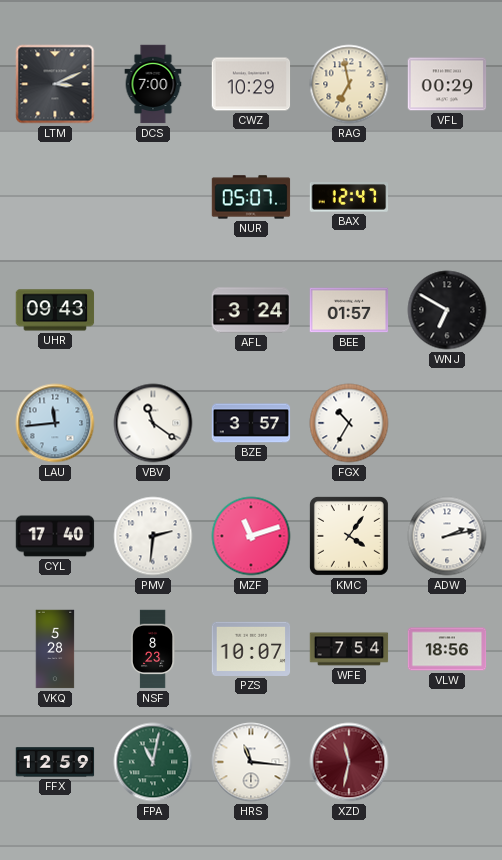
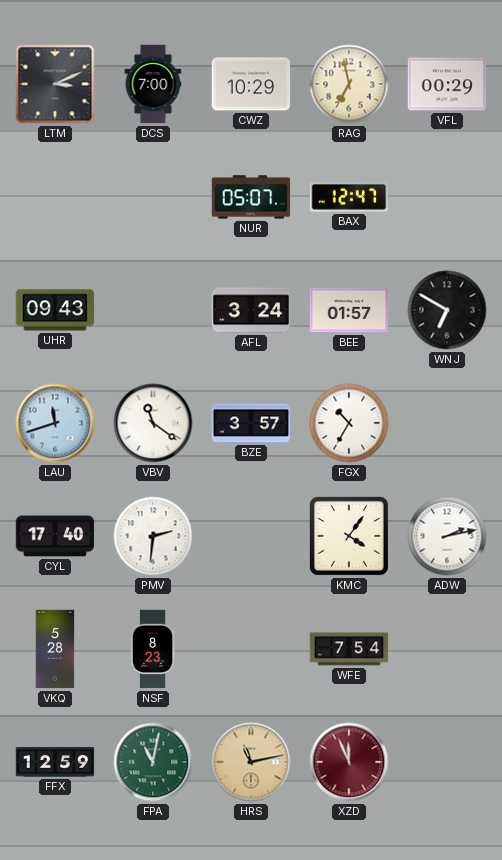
LAU: 11:44 -> 11:42
MZF: 11:12 -> none
PZS: 10:07 -> none
VLW: 18:56 -> none
HRS: 11:16 -> 11:13
HRS dial: white -> champagne
XZD: 11:32 -> 11:56
